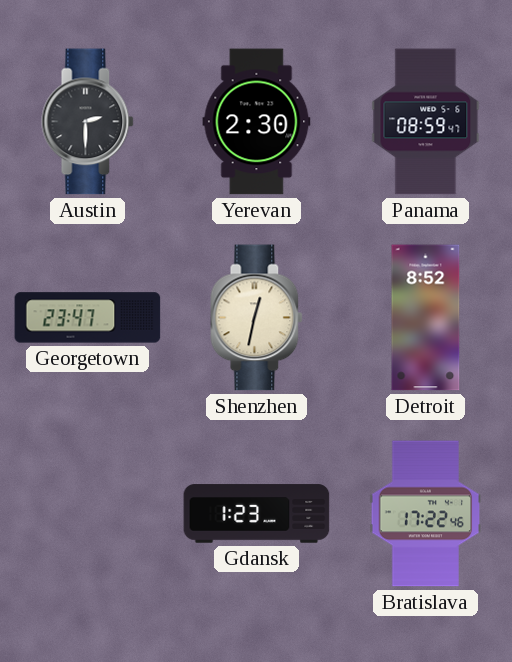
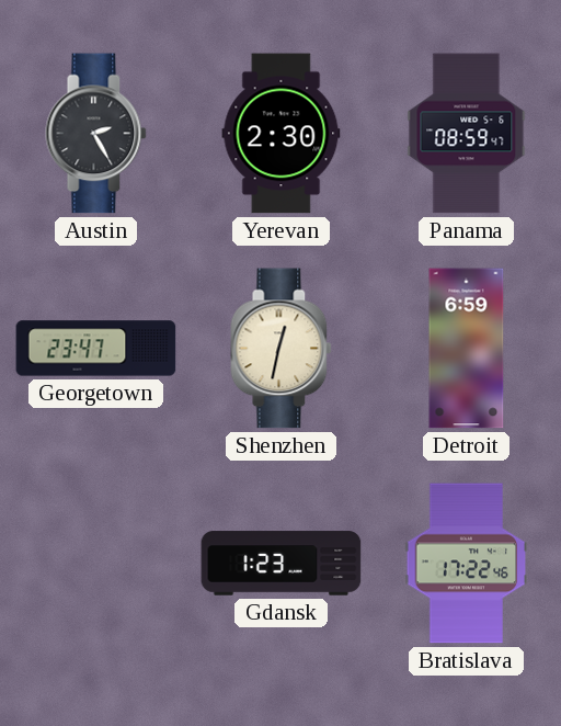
Austin: 2:30 -> 2:25
Detroit: 8:52 -> 6:59
